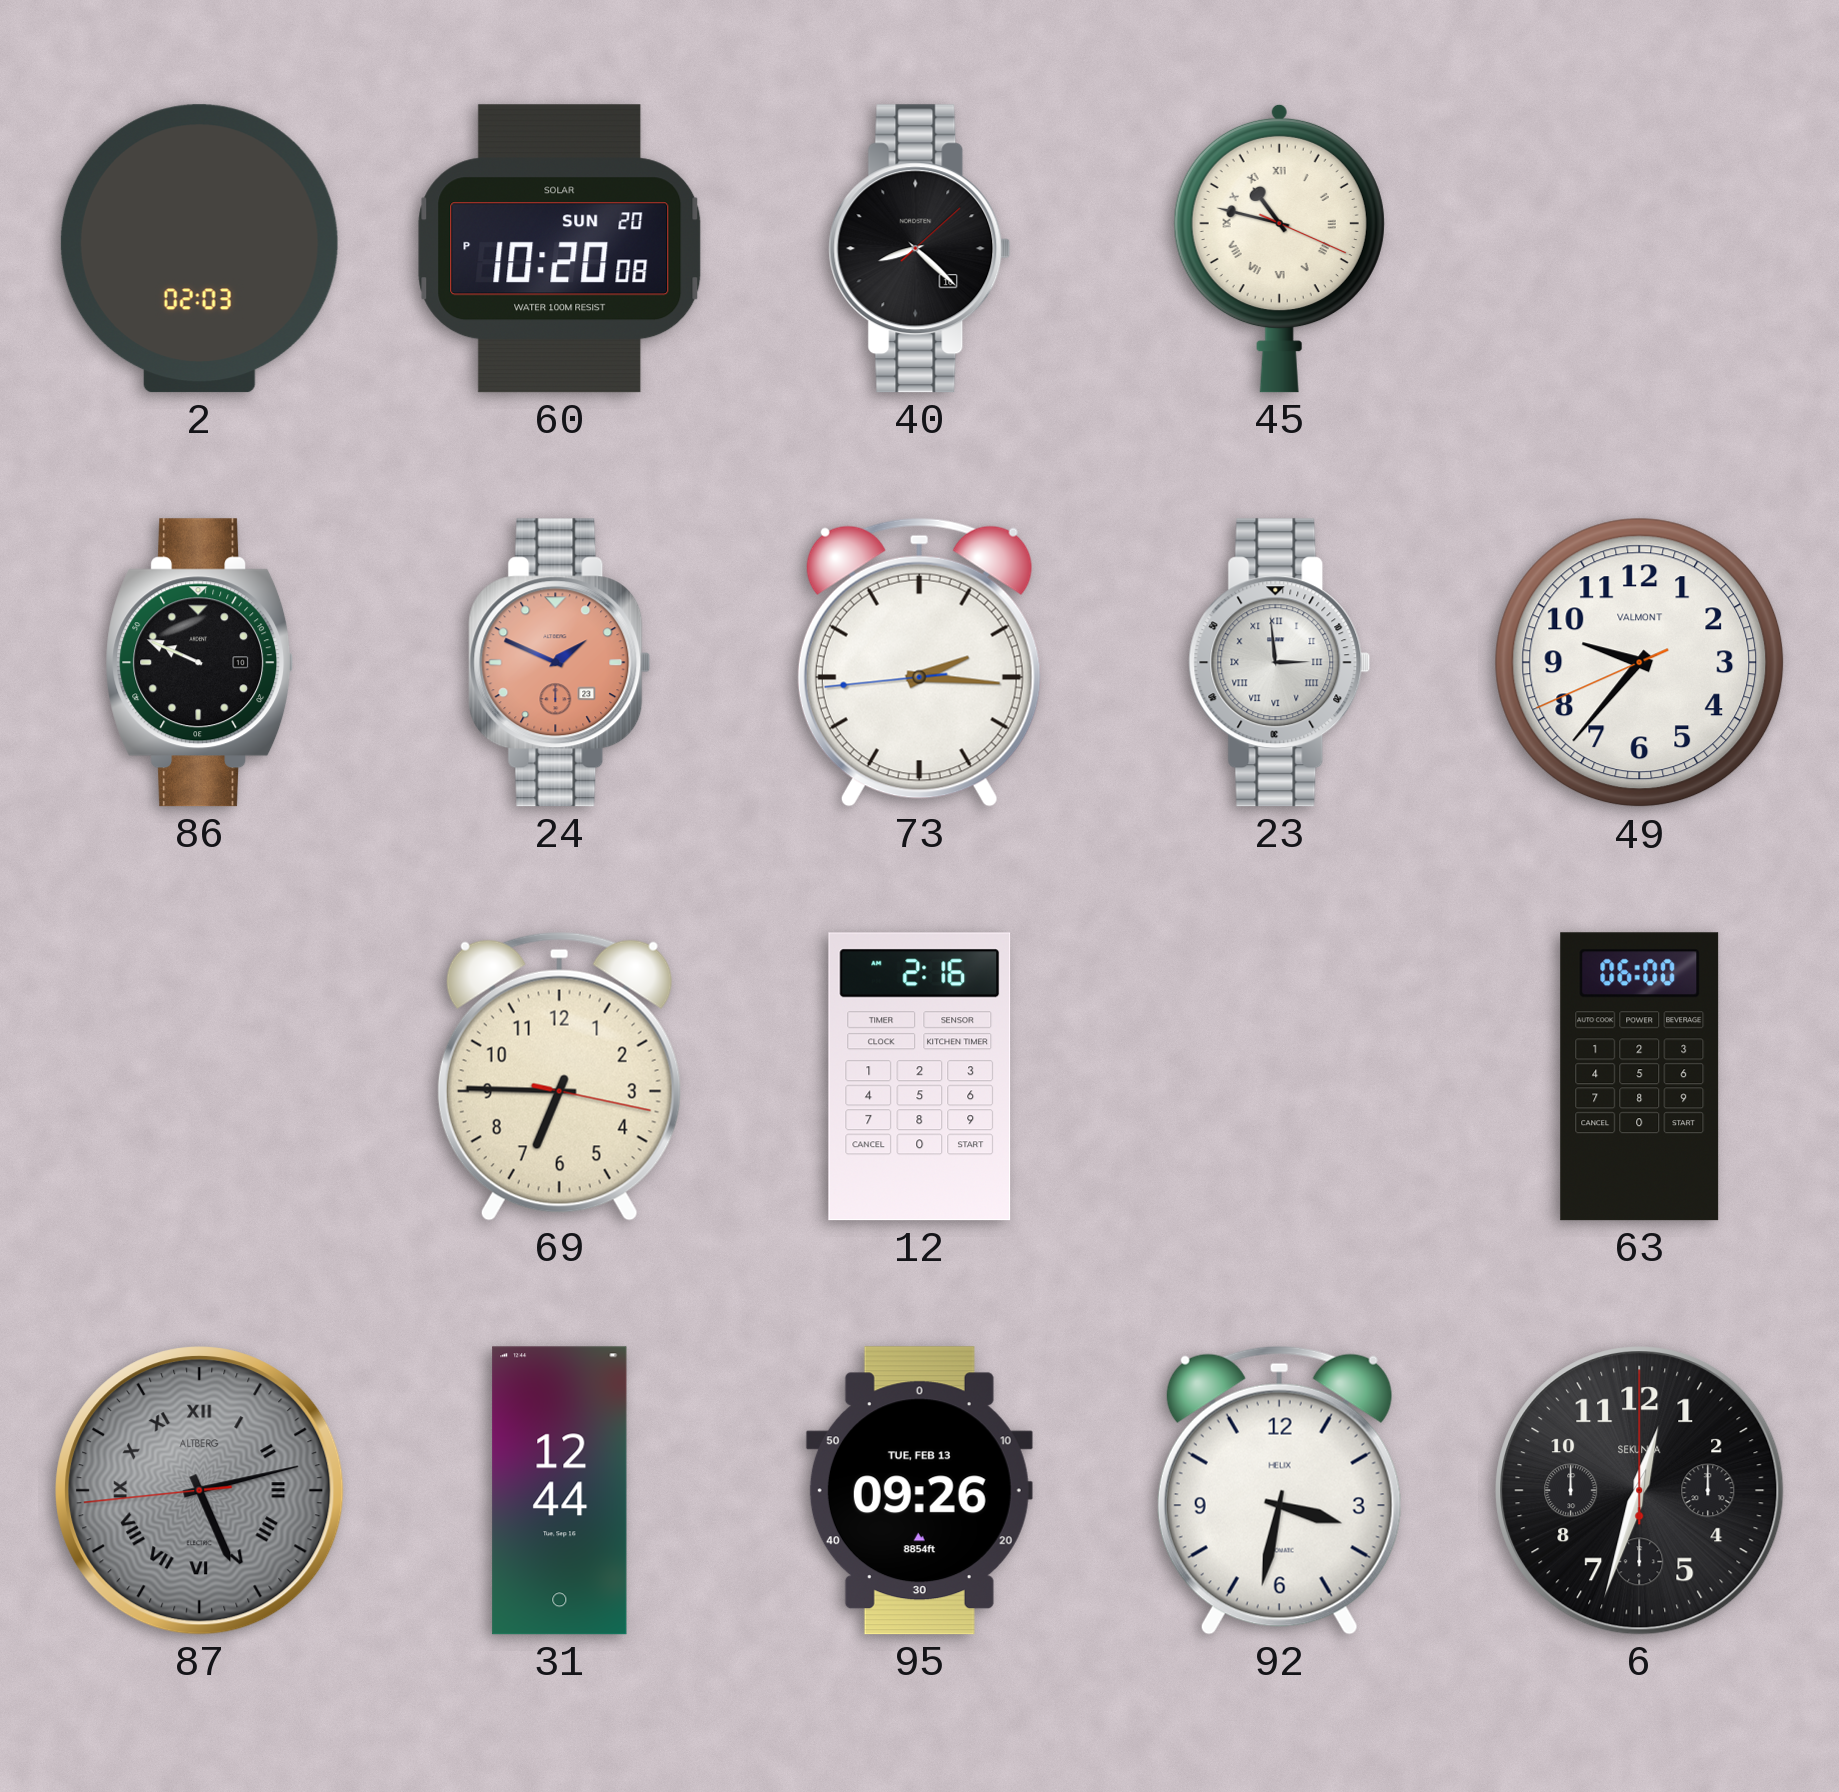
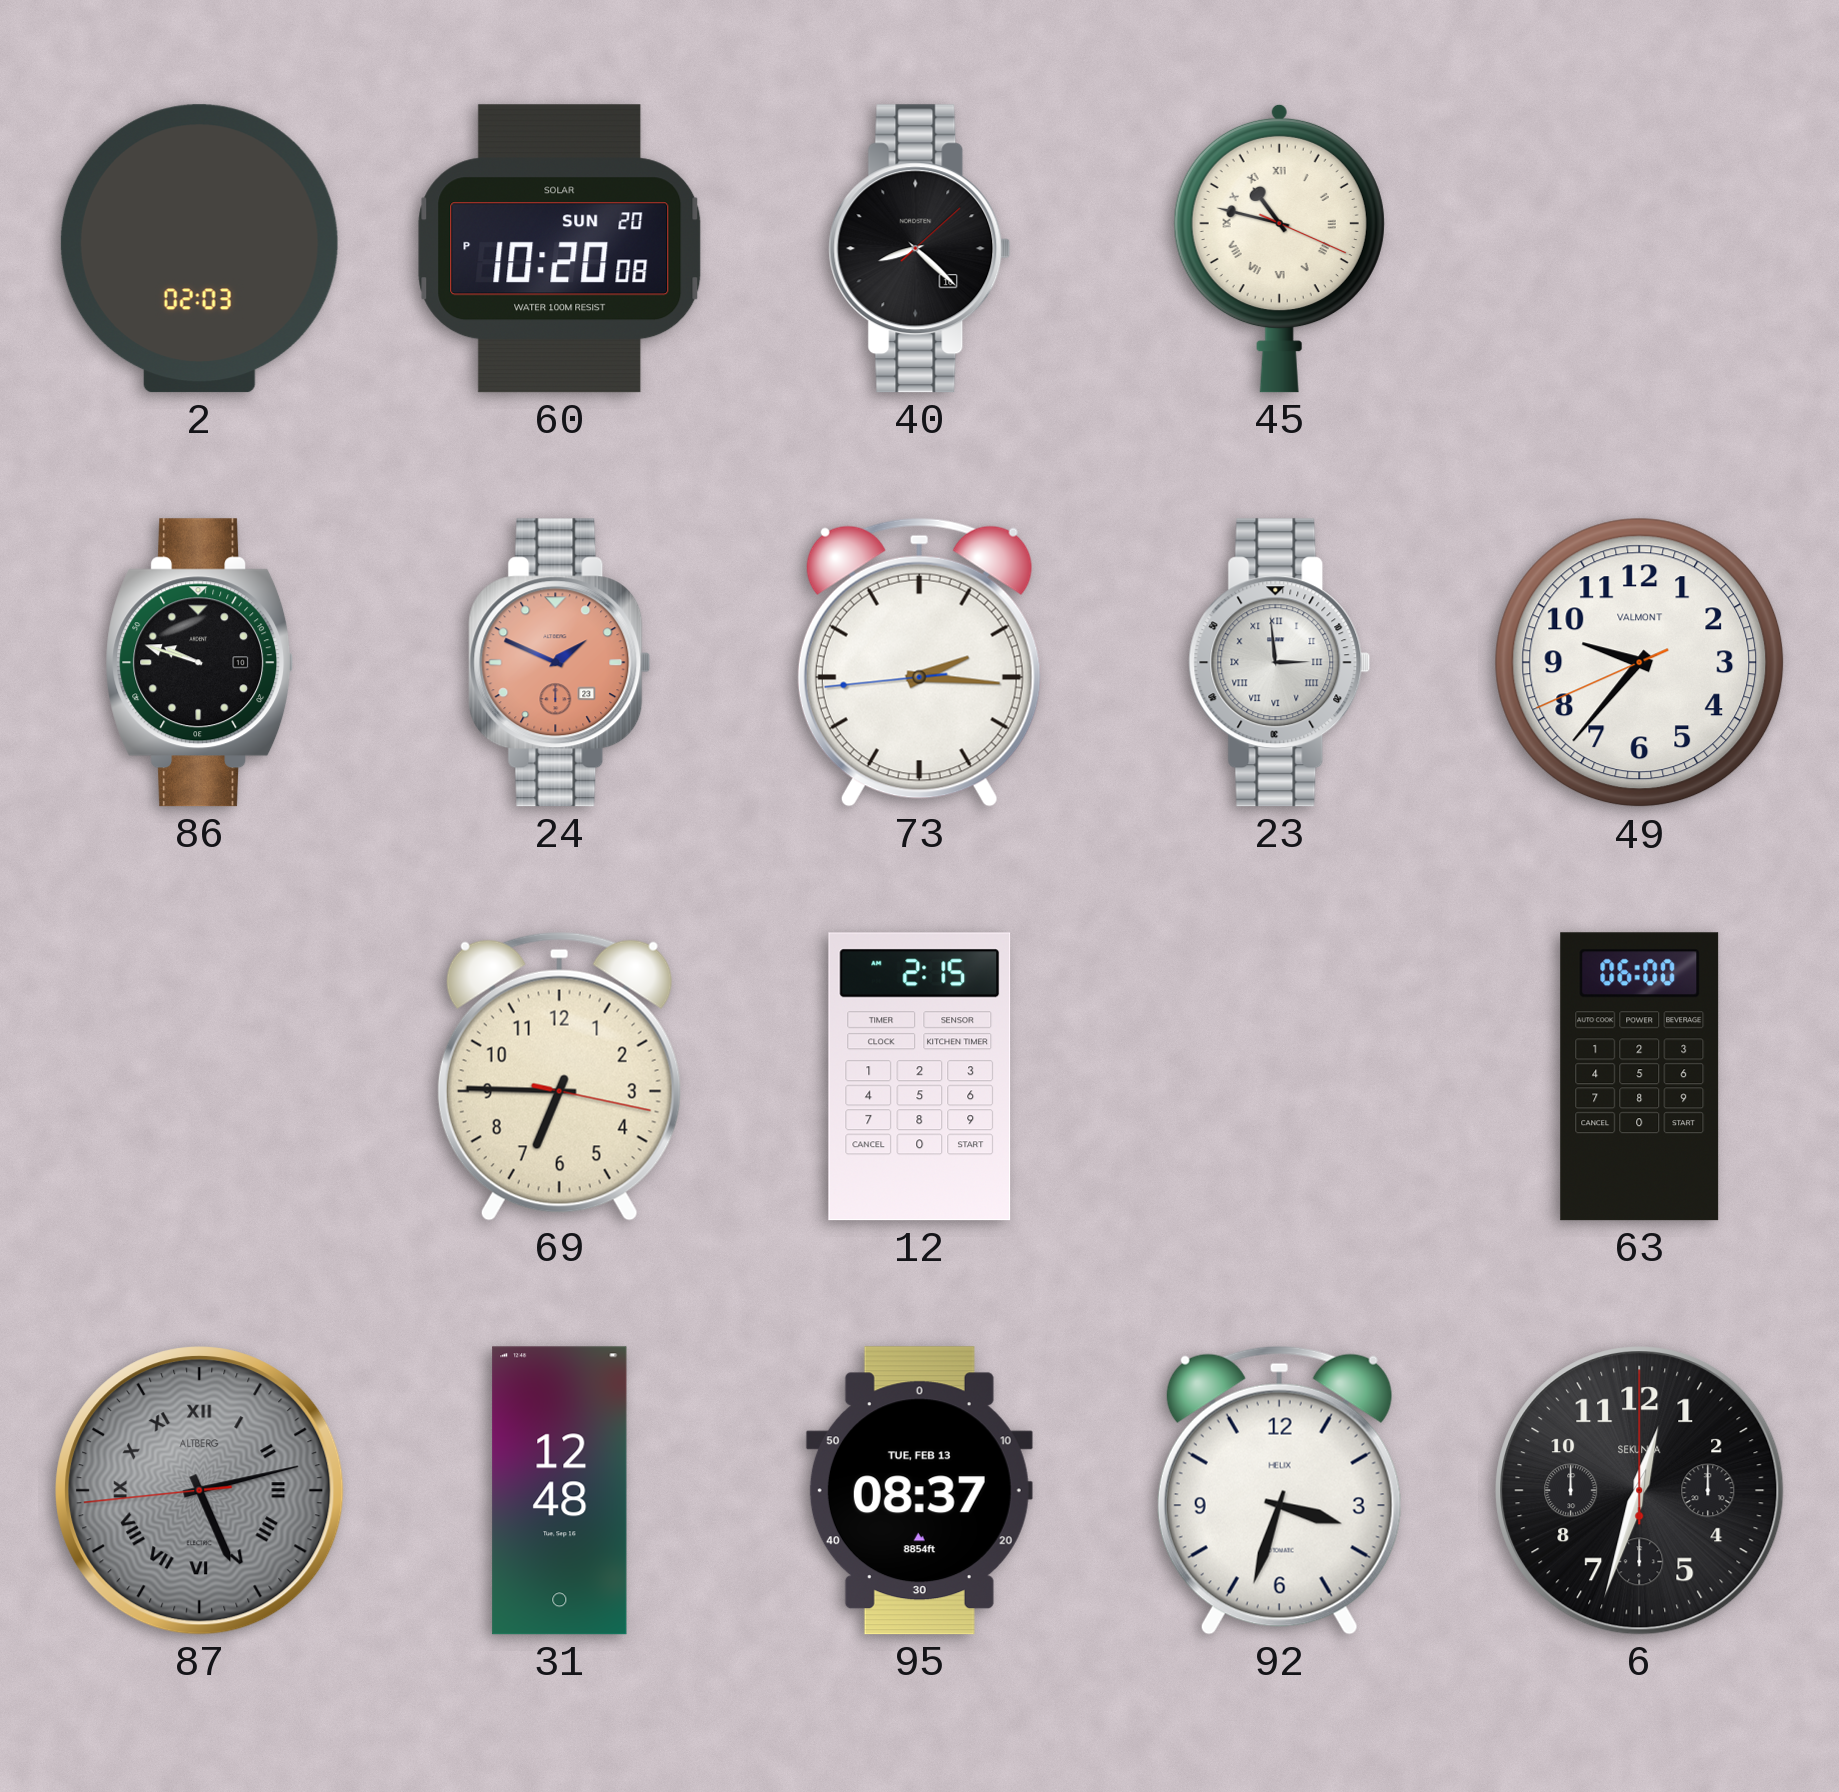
86: 9:49 -> 9:48
12: 2:16 -> 2:15
31: 12:44 -> 12:48
95: 09:26 -> 08:37
92: 3:32 -> 3:33
